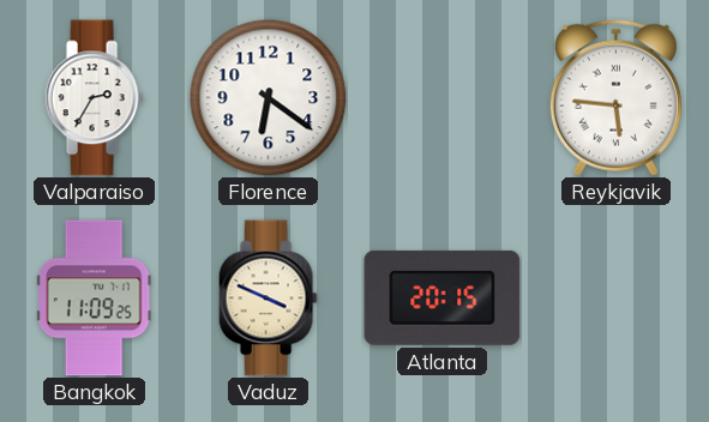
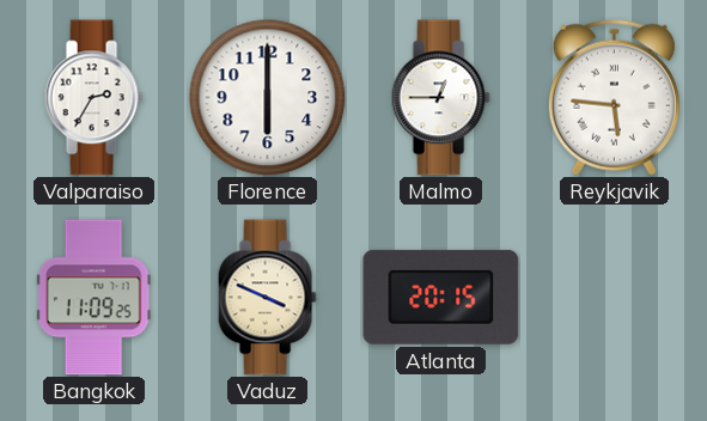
Florence: 6:21 -> 6:00
Malmo: none -> 12:45
